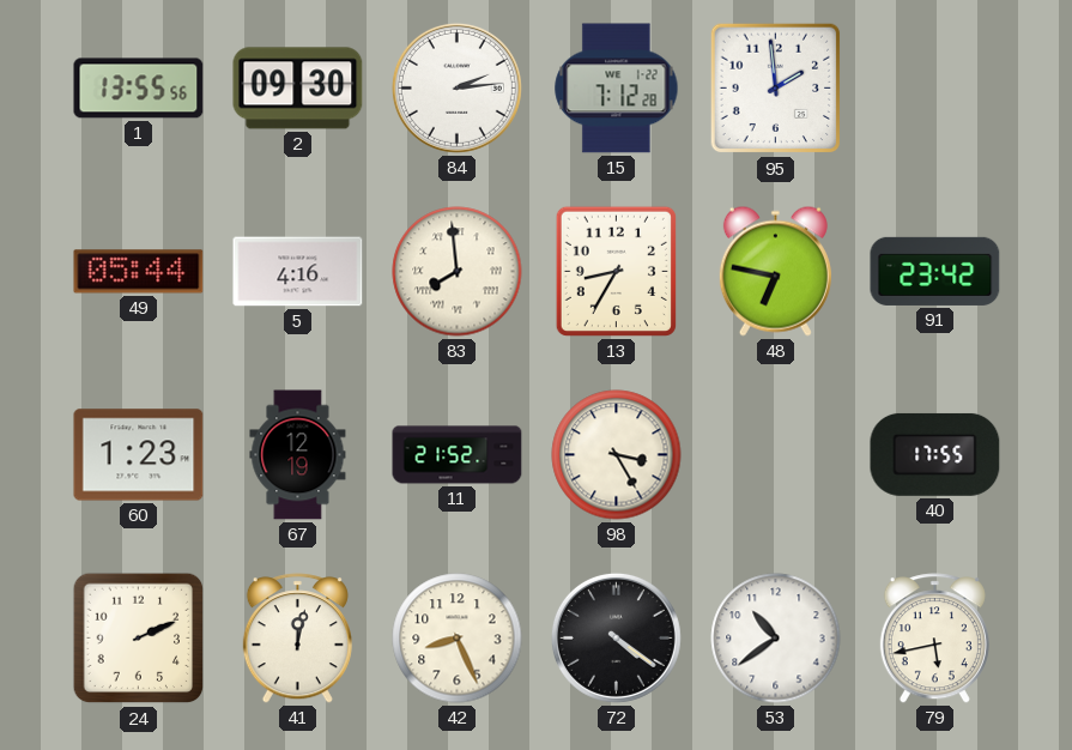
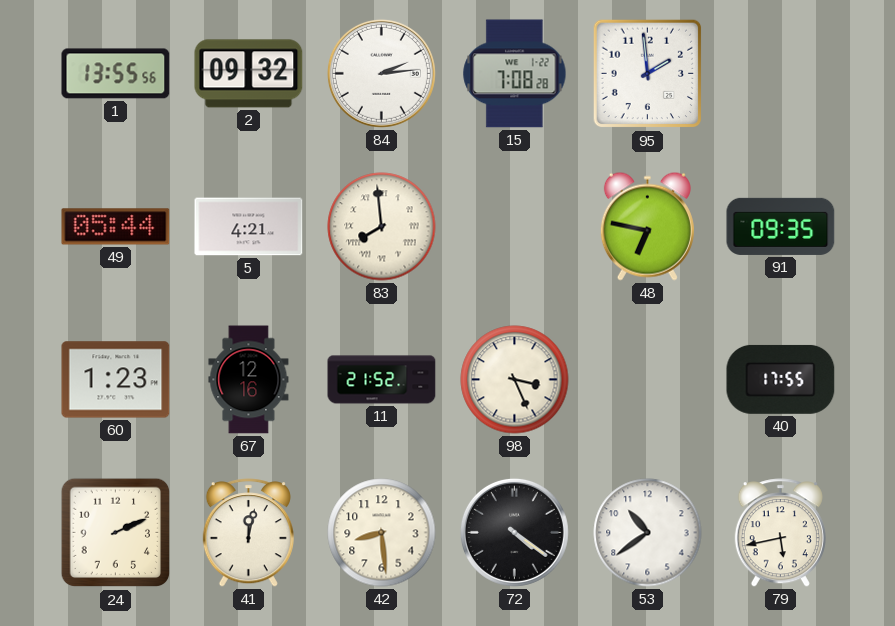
2: 09:30 -> 09:32
15: 7:12 -> 7:08
5: 4:16 -> 4:21
13: 8:35 -> none
91: 23:42 -> 09:35
67: 12:19 -> 12:16
98: 3:25 -> 3:26
42: 8:26 -> 8:29
